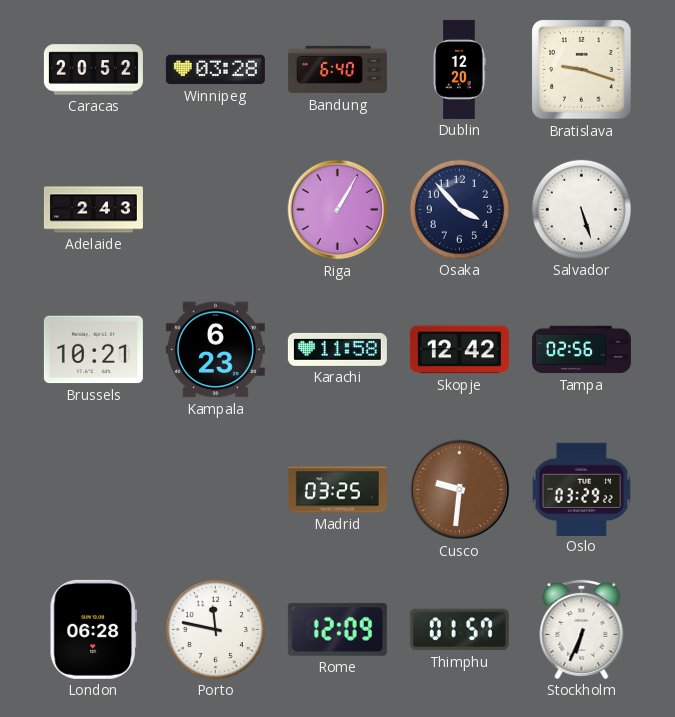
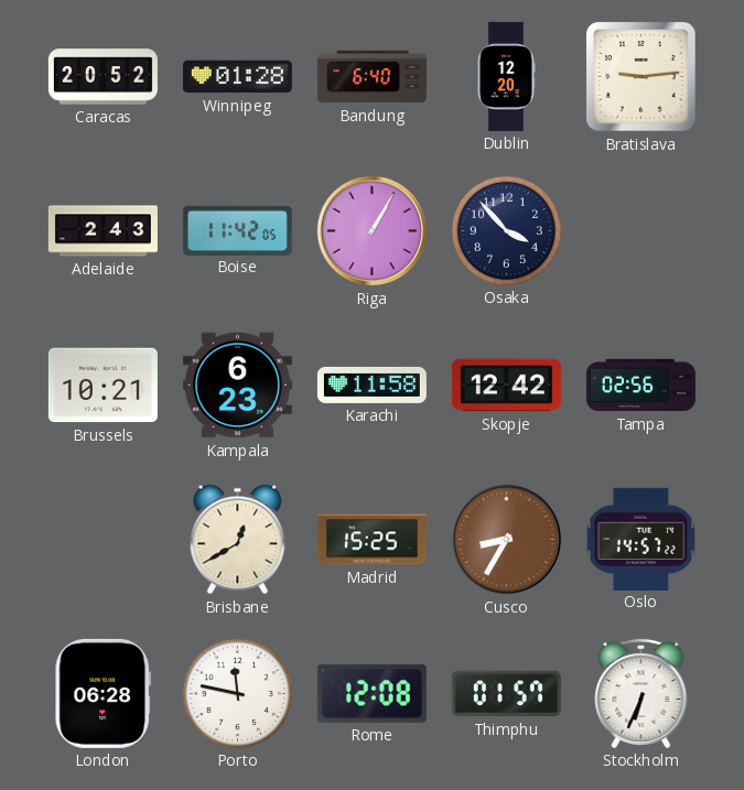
Winnipeg: 03:28 -> 01:28
Bratislava: 9:18 -> 9:14
Boise: none -> 11:42
Salvador: 5:27 -> none
Brisbane: none -> 12:40
Madrid: 03:25 -> 15:25
Cusco: 9:31 -> 8:35
Oslo: 03:29 -> 14:57
Rome: 12:09 -> 12:08
